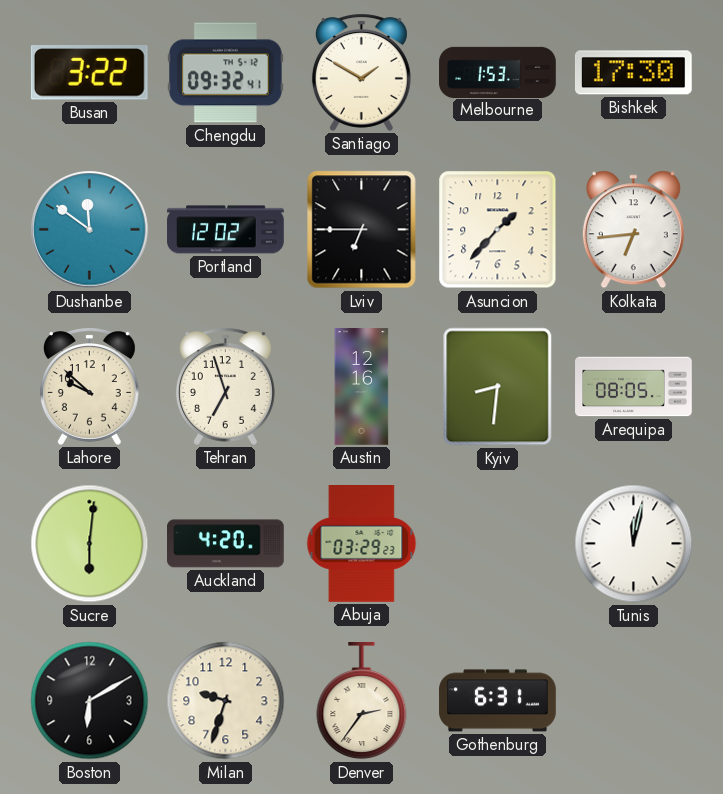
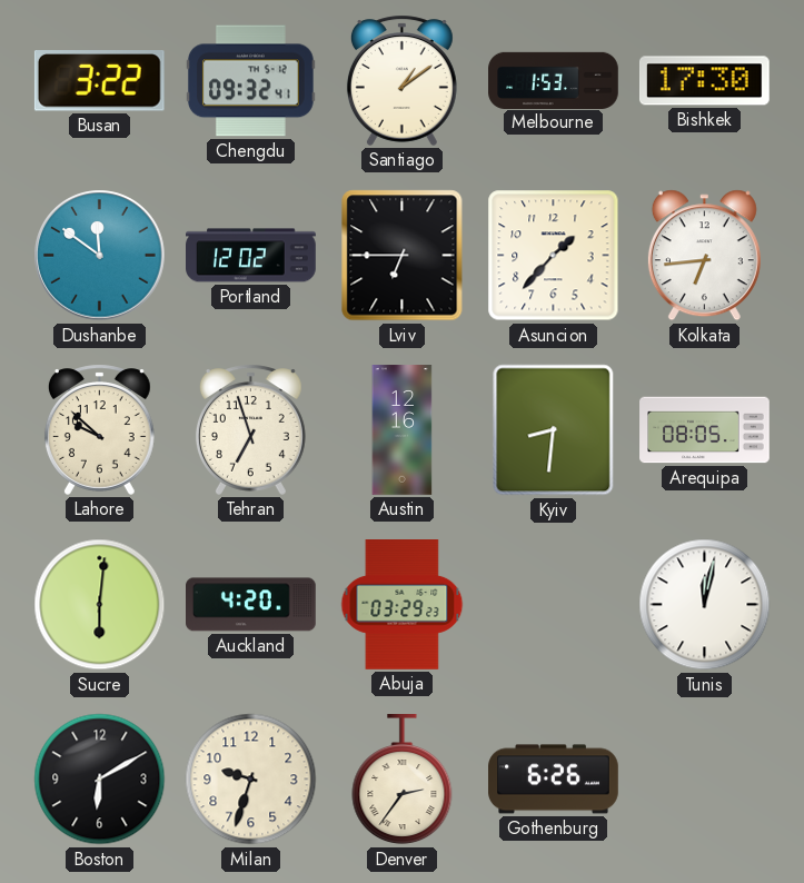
Santiago: 1:50 -> 1:09
Gothenburg: 6:31 -> 6:26
